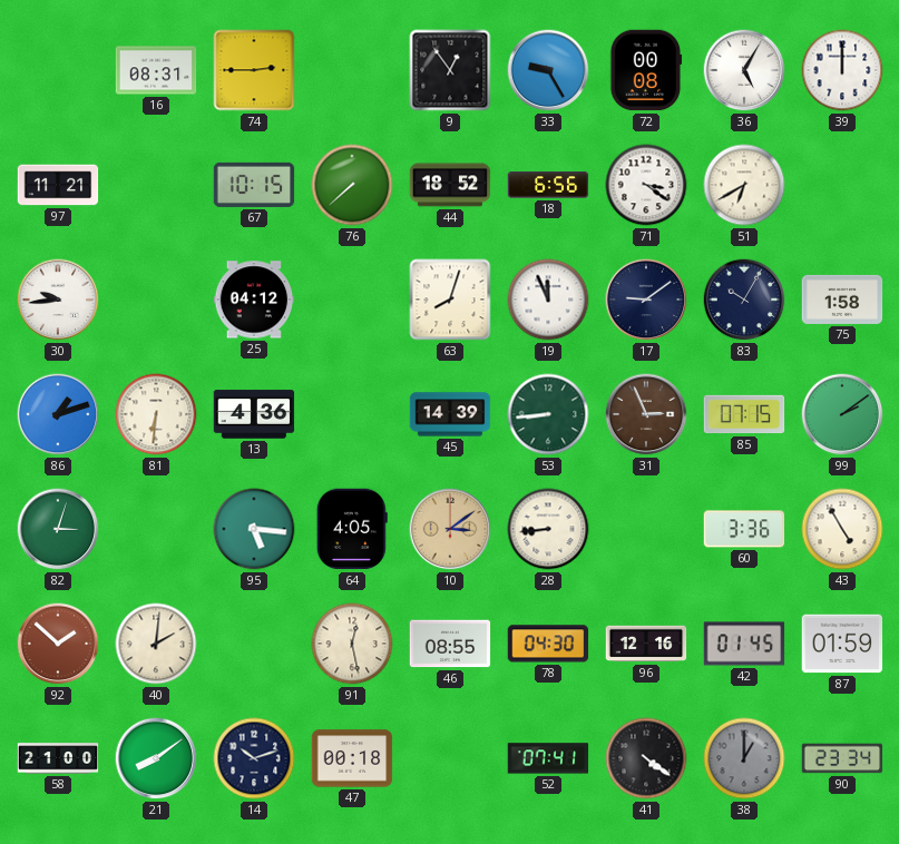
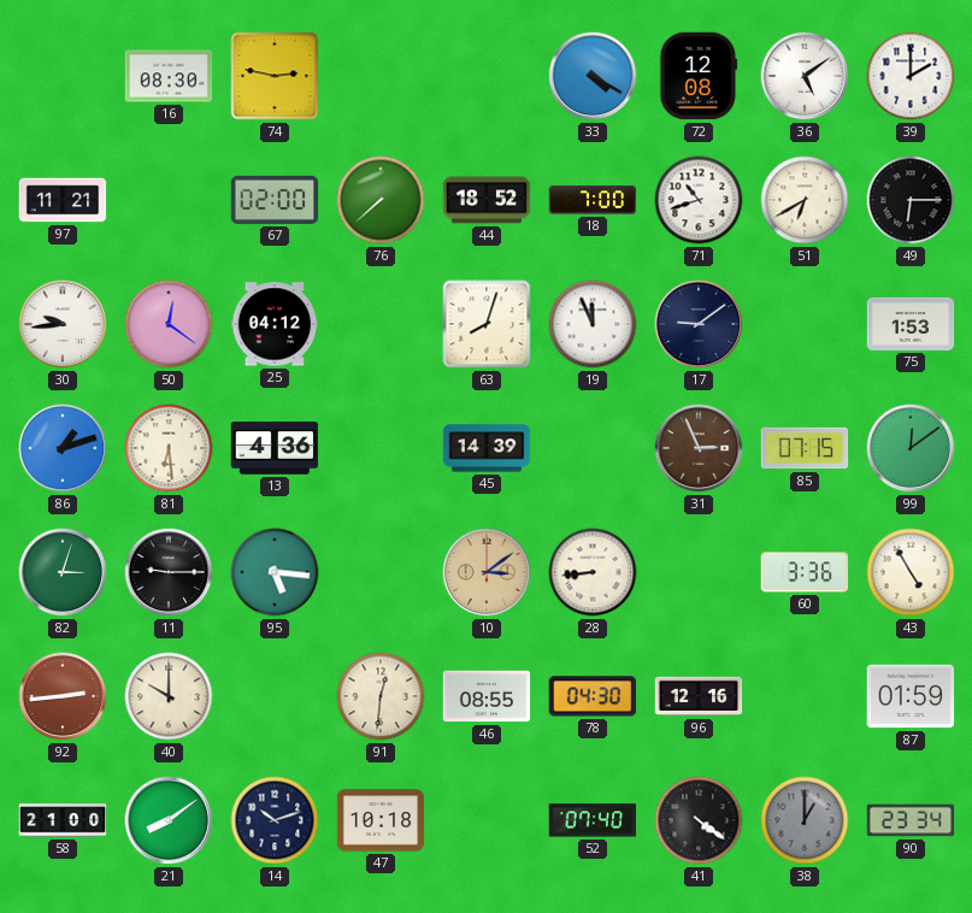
16: 08:31 -> 08:30
74: 2:45 -> 2:47
9: 12:54 -> none
33: 9:25 -> 4:20
72: 00:08 -> 12:08
36: 5:05 -> 5:09
39: 12:00 -> 2:00
67: 10:15 -> 02:00
18: 6:56 -> 7:00
71: 3:21 -> 10:42
49: none -> 6:15
50: none -> 12:21
83: 10:05 -> none
75: 1:58 -> 1:53
81: 6:31 -> 6:29
53: 8:44 -> none
99: 2:09 -> 12:09
11: none -> 9:15
64: 4:05 -> none
92: 1:52 -> 2:44
40: 2:01 -> 10:00
91: 12:28 -> 12:31
42: 01:45 -> none
47: 00:18 -> 10:18
52: 07:41 -> 07:40
